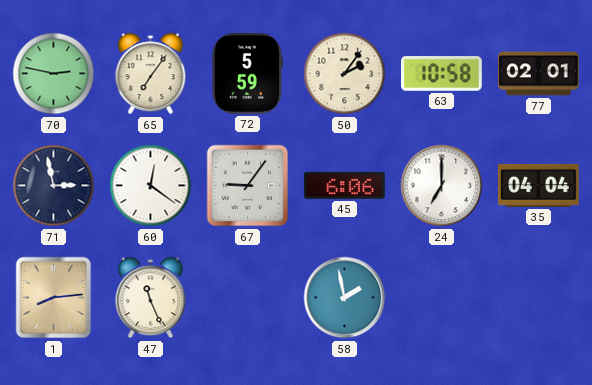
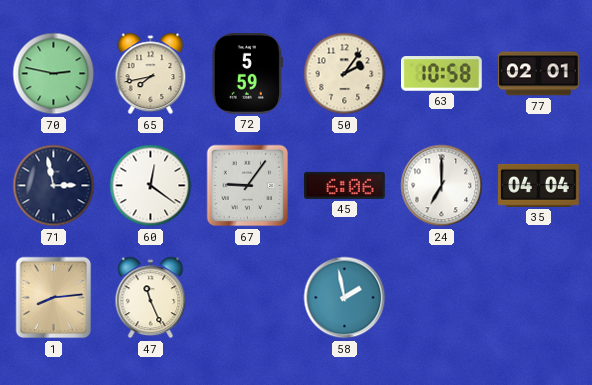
65: 7:06 -> 7:43
